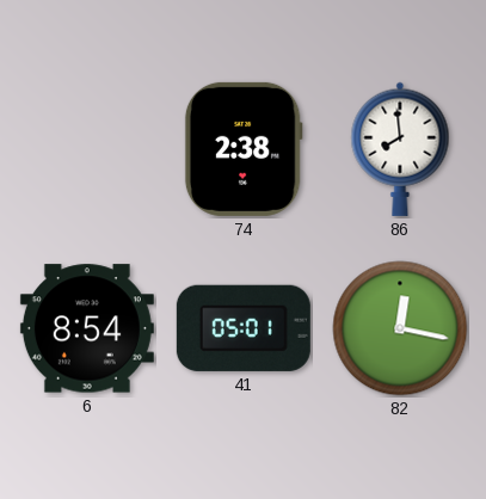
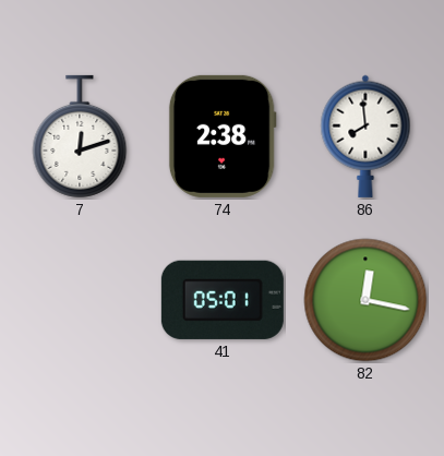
7: none -> 12:12
6: 8:54 -> none
